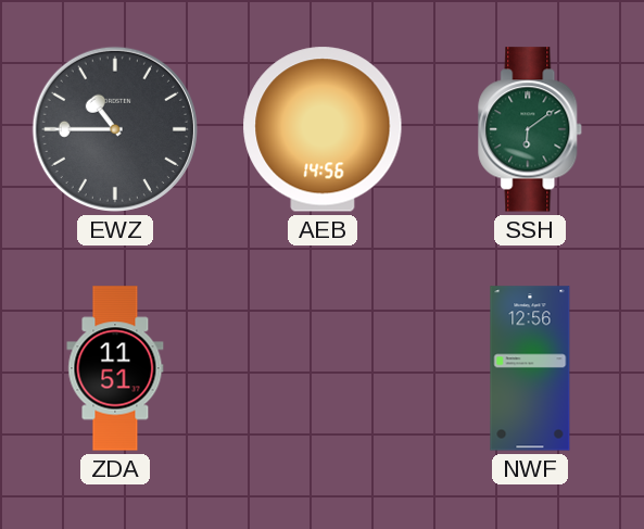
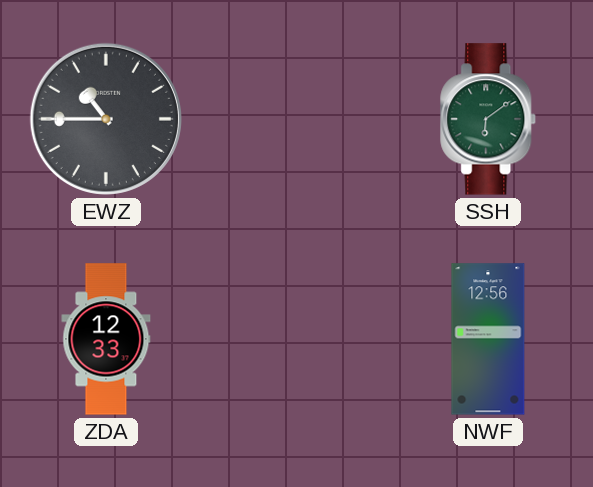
AEB: 14:56 -> none
ZDA: 11:51 -> 12:33
